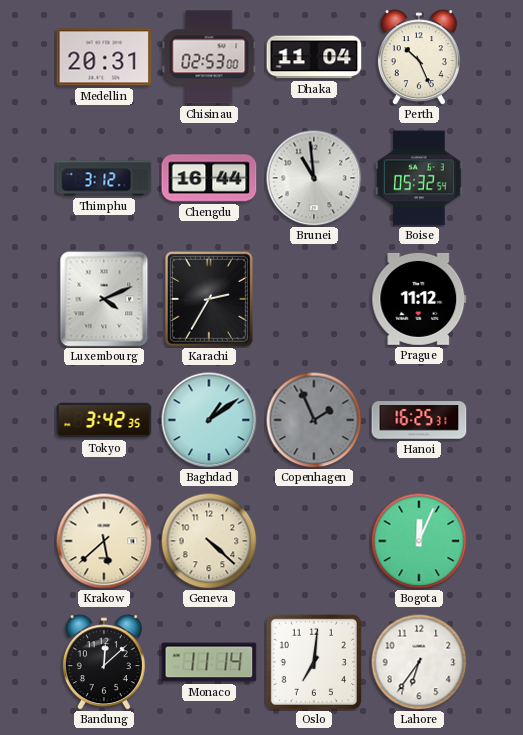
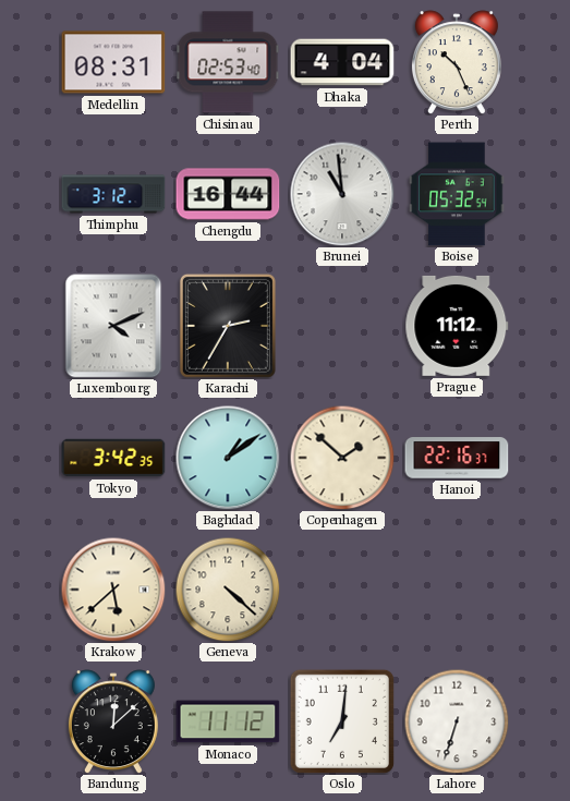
Medellin: 20:31 -> 08:31
Chisinau: 02:53:00 -> 02:53:40
Dhaka: 11:04 -> 4:04
Copenhagen: 1:56 -> 1:52
Copenhagen dial: grey -> cream
Hanoi: 16:25 -> 22:16
Bogota: 12:04 -> none
Monaco: 11:14 -> 11:12
Lahore: 6:36 -> 6:33
